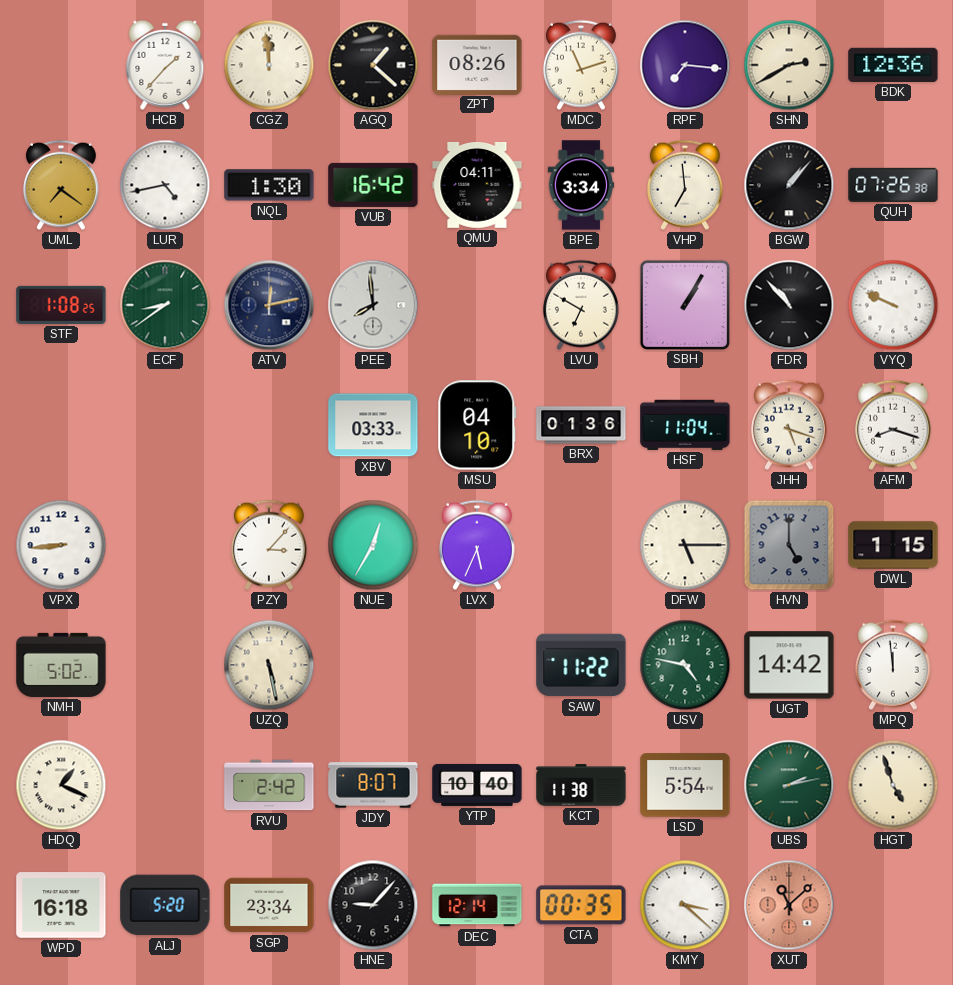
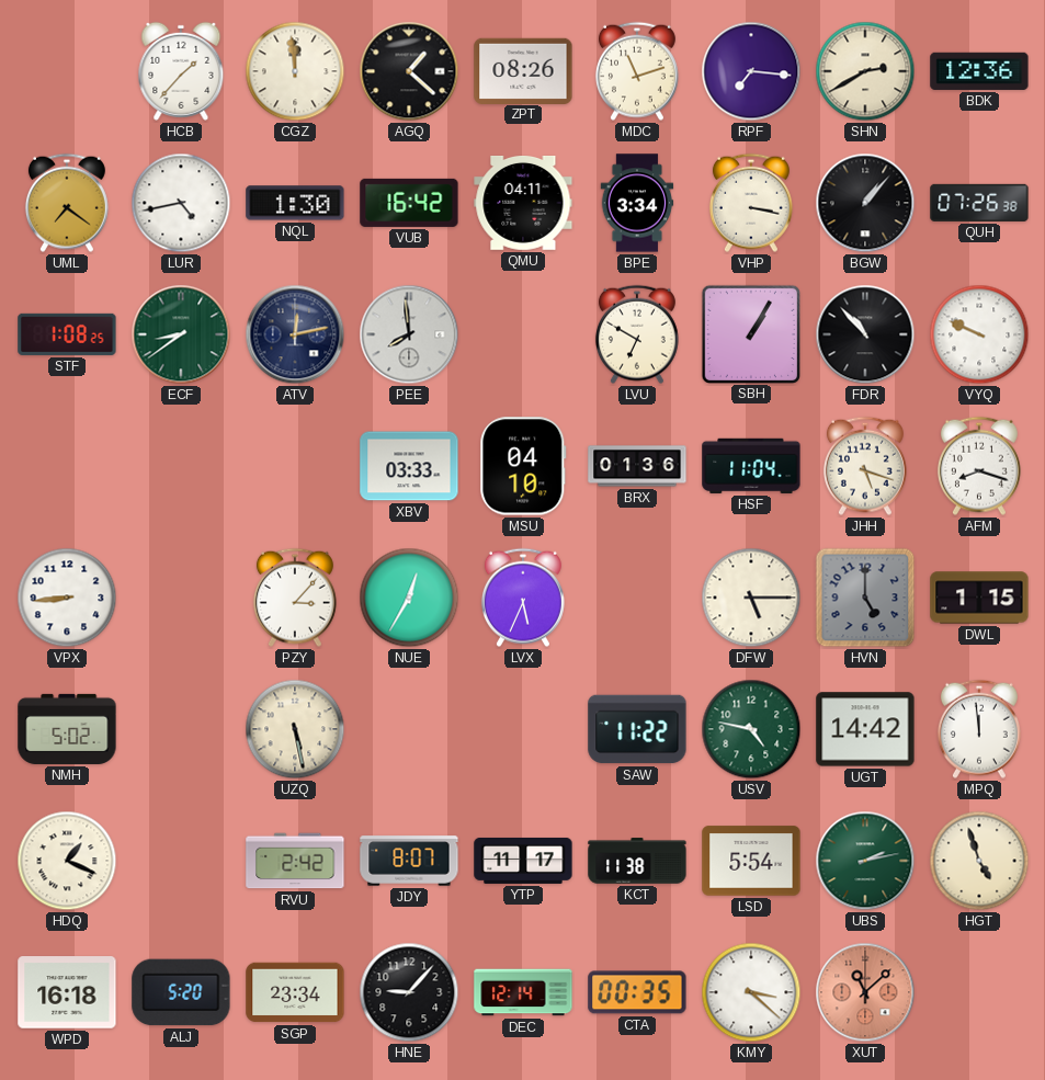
VHP: 6:59 -> 3:17
YTP: 10:40 -> 11:17
